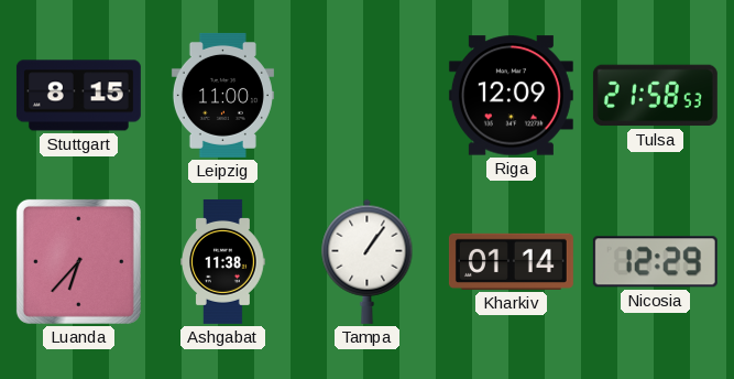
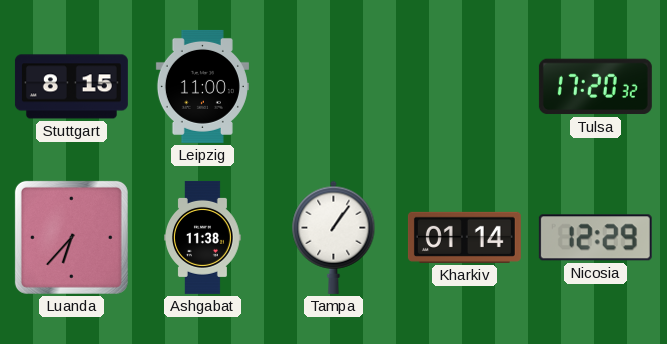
Riga: 12:09 -> none
Tulsa: 21:58 -> 17:20
